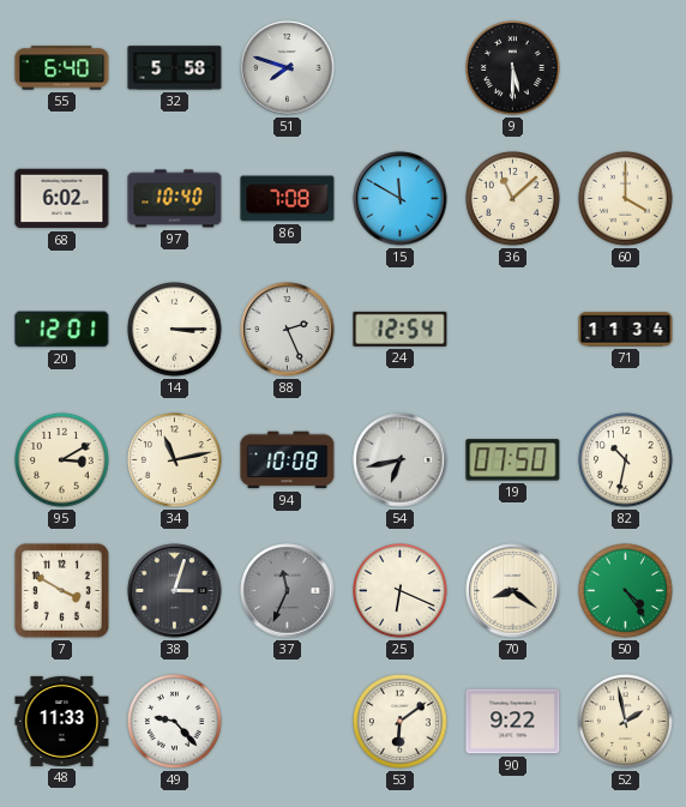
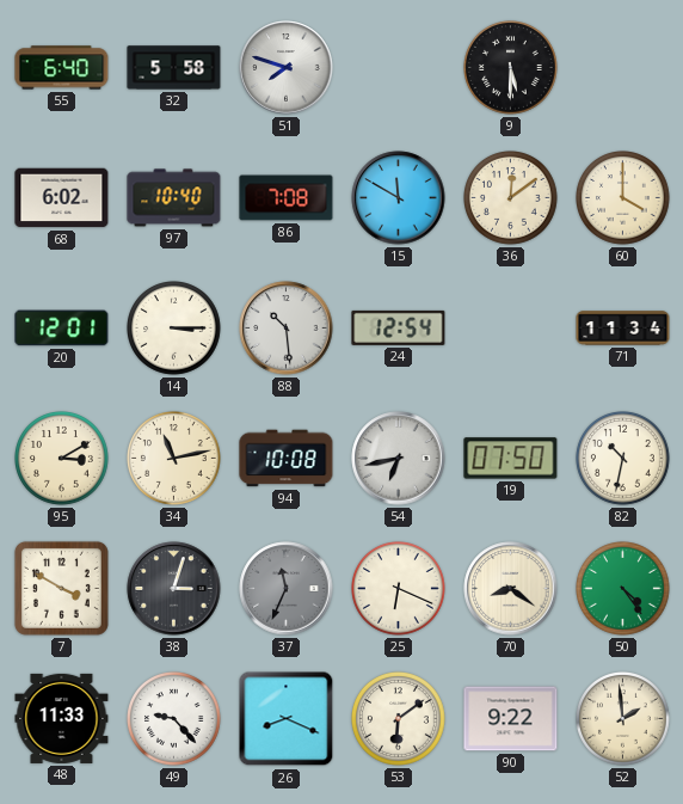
36: 11:08 -> 12:09
88: 2:26 -> 10:29
26: none -> 8:19
52: 1:58 -> 1:59
